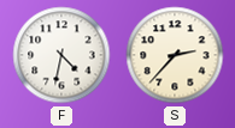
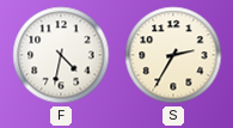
S: 2:37 -> 2:35
